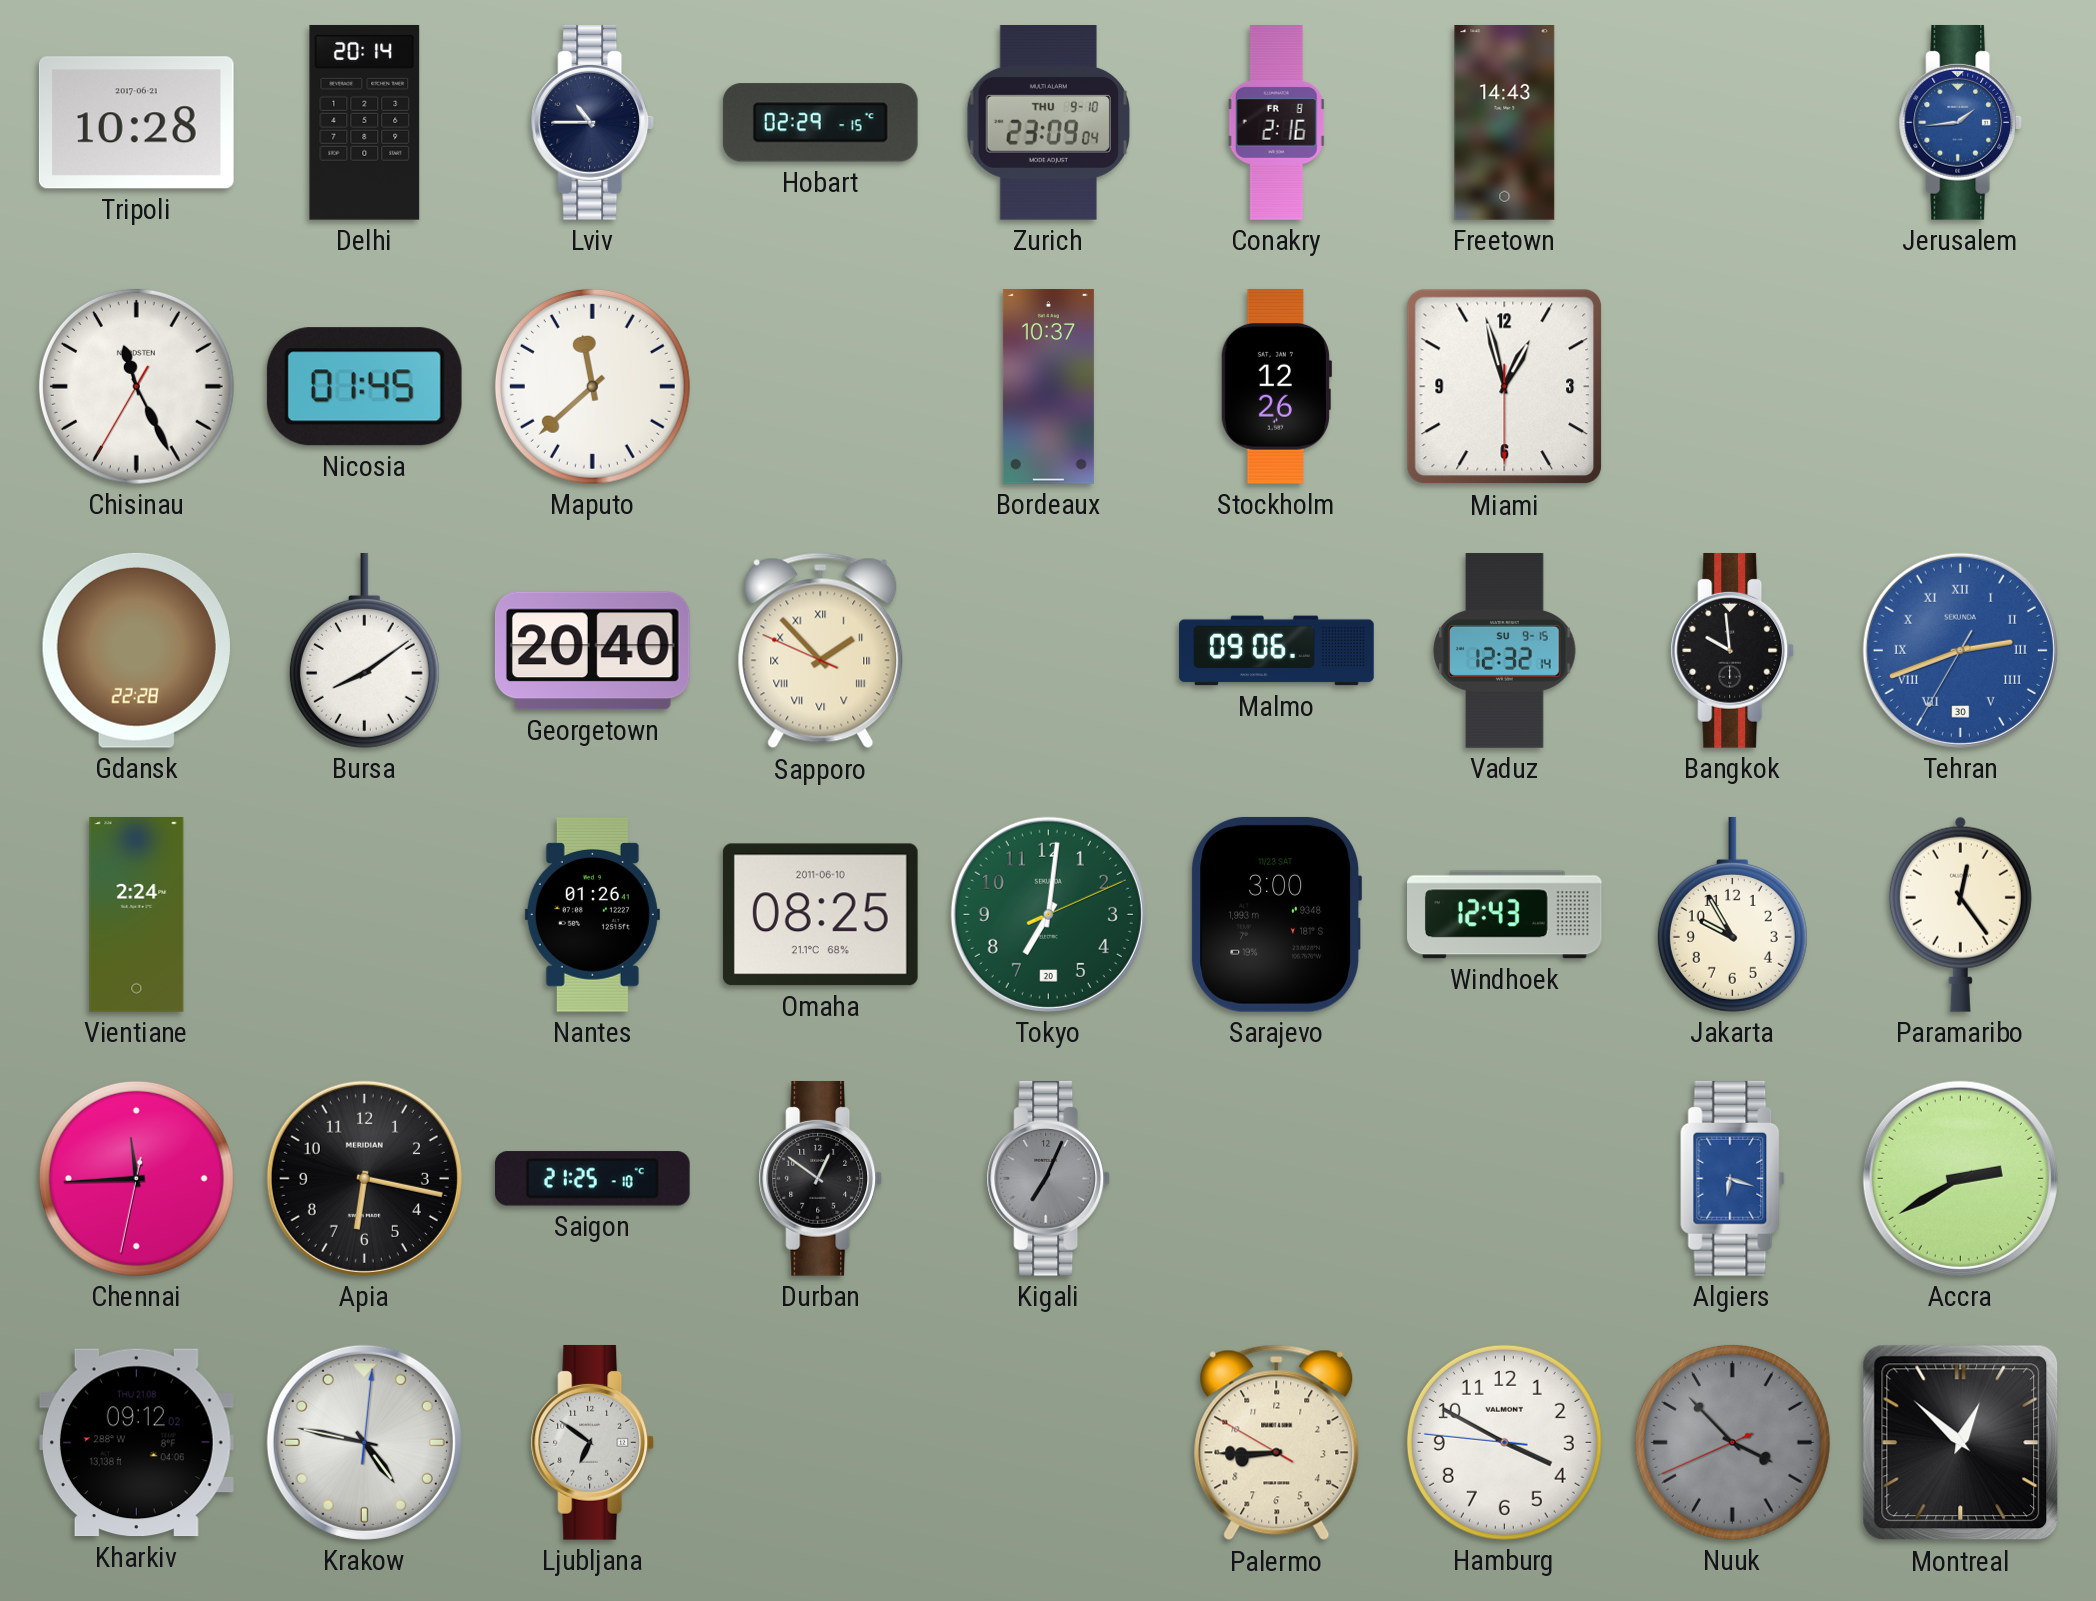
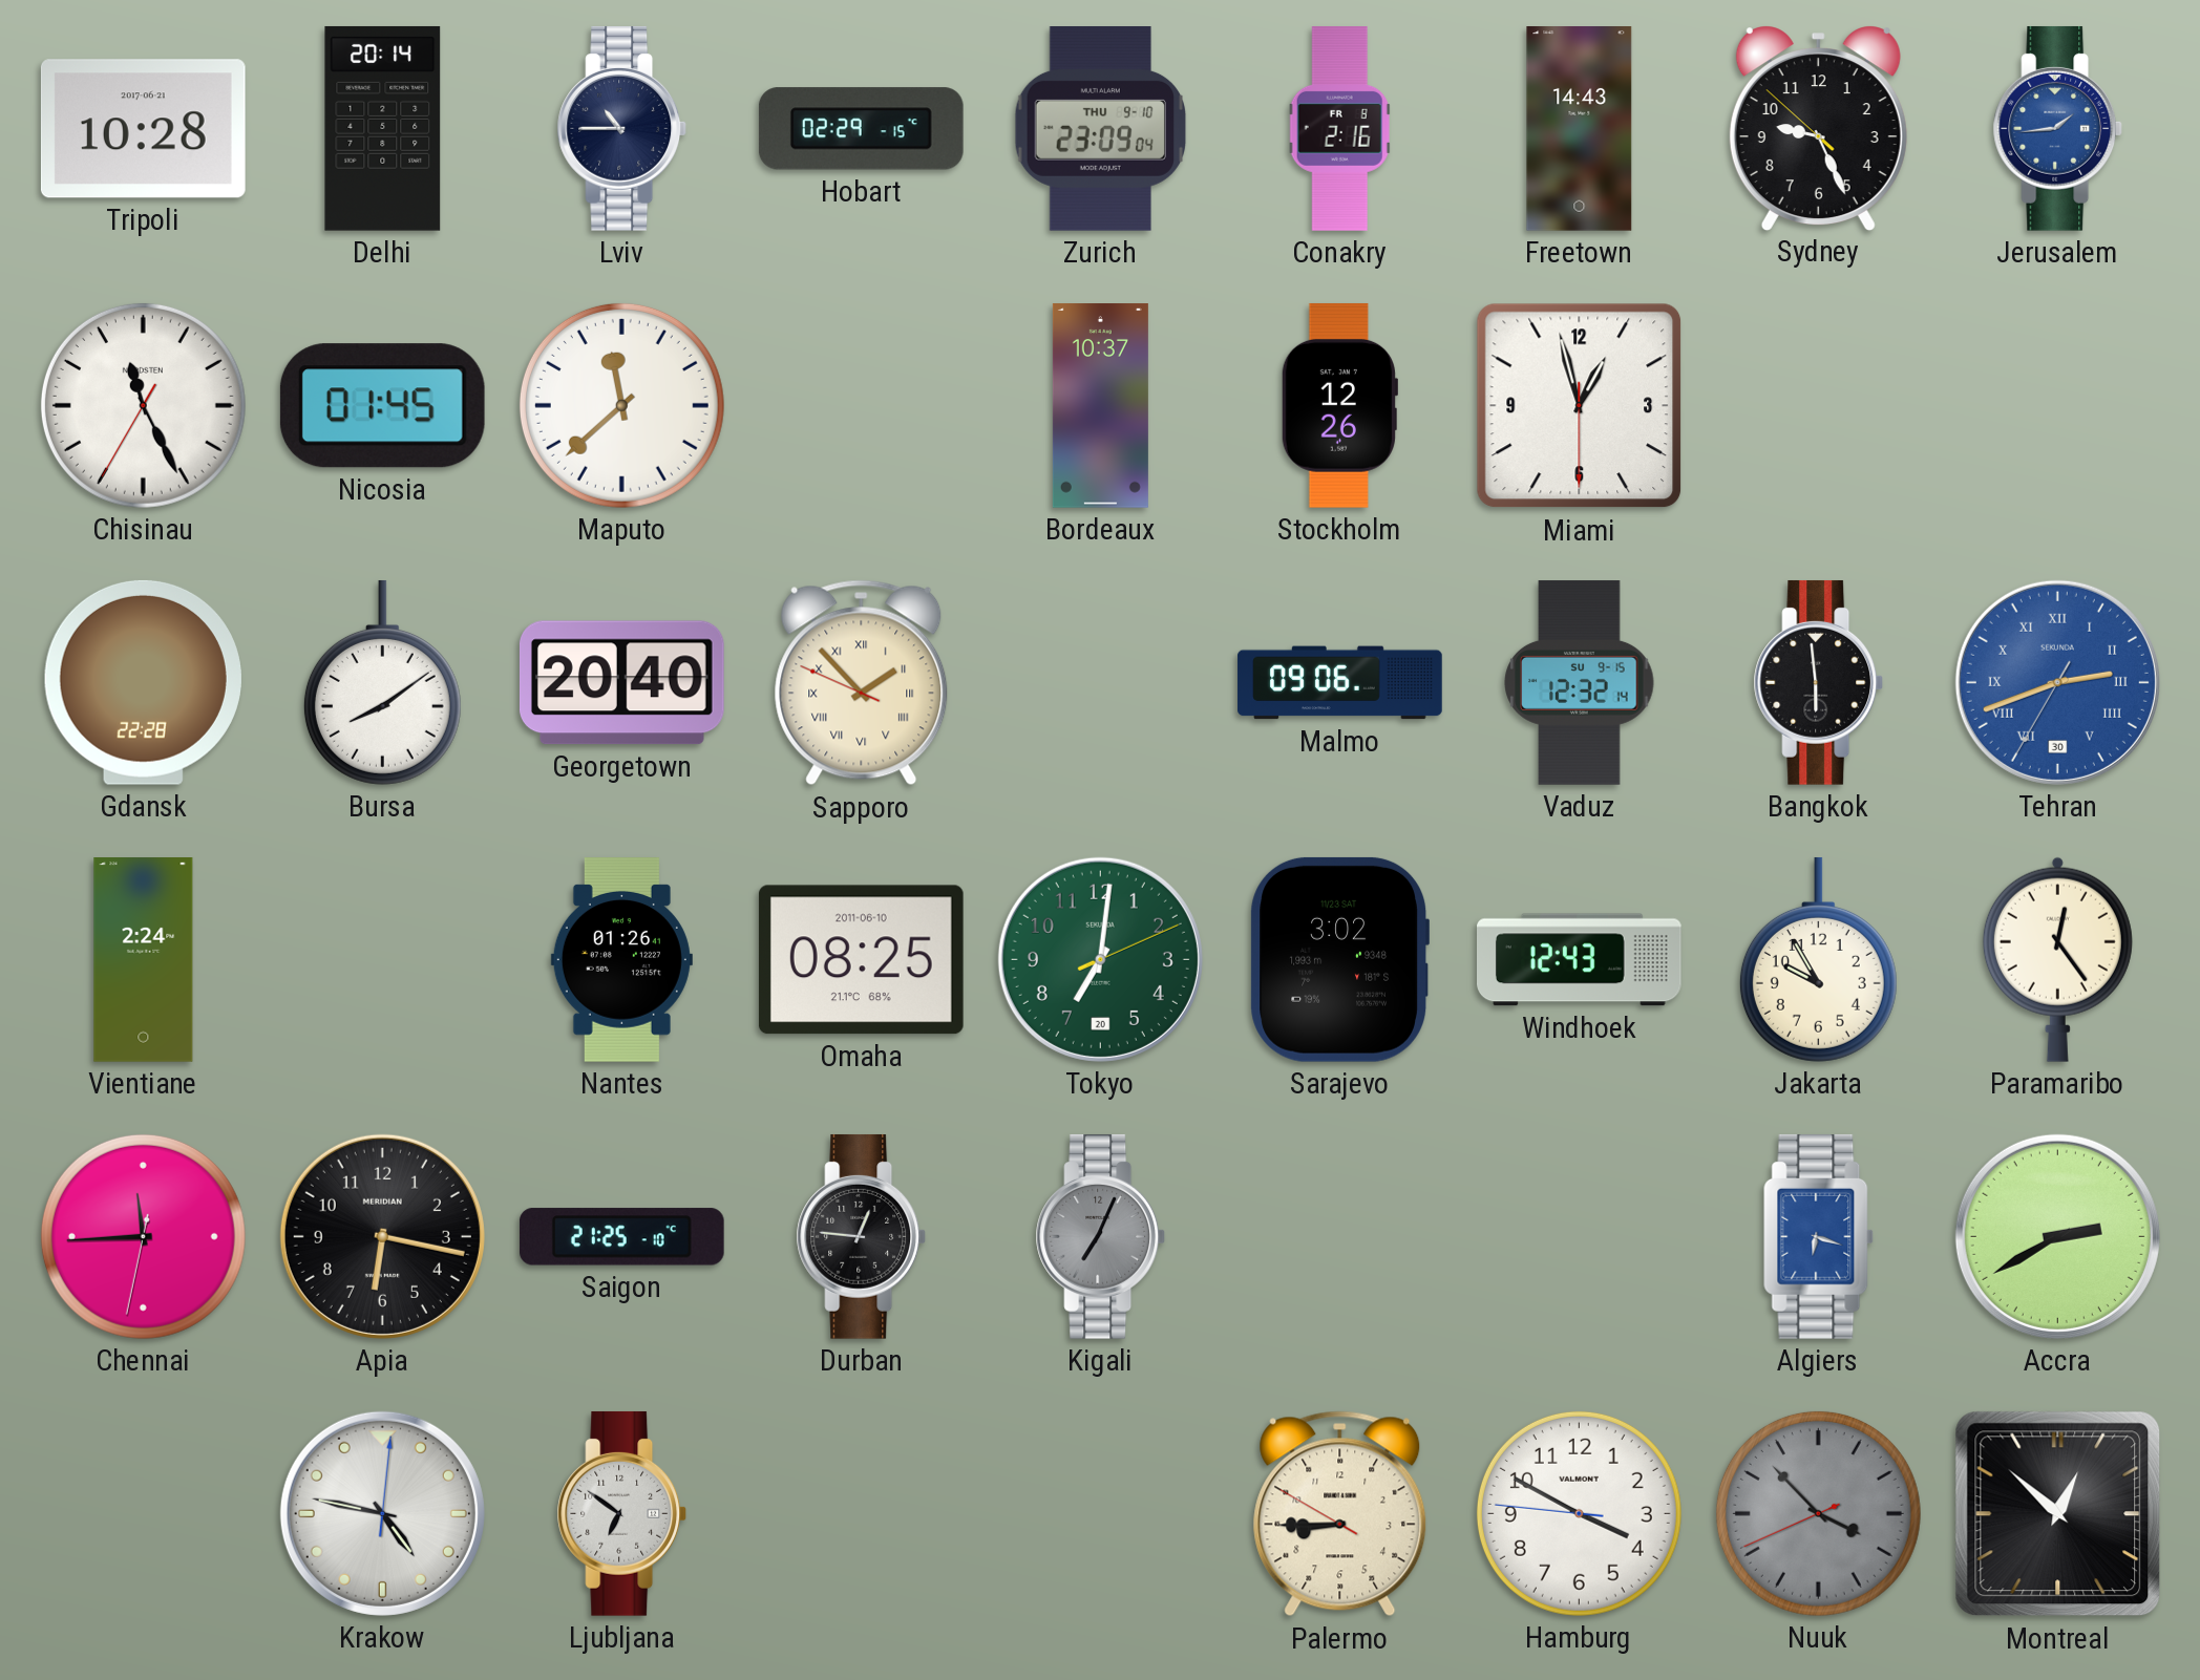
Sydney: none -> 9:25
Bangkok: 9:59 -> 5:59
Sarajevo: 3:00 -> 3:02
Durban: 12:51 -> 12:46
Kharkiv: 09:12 -> none
